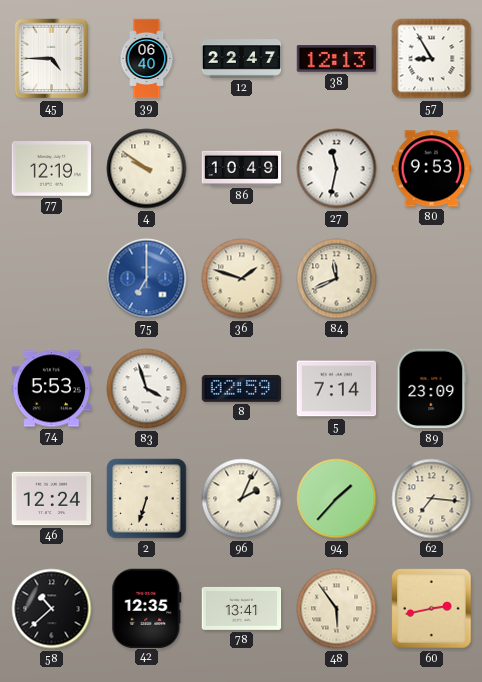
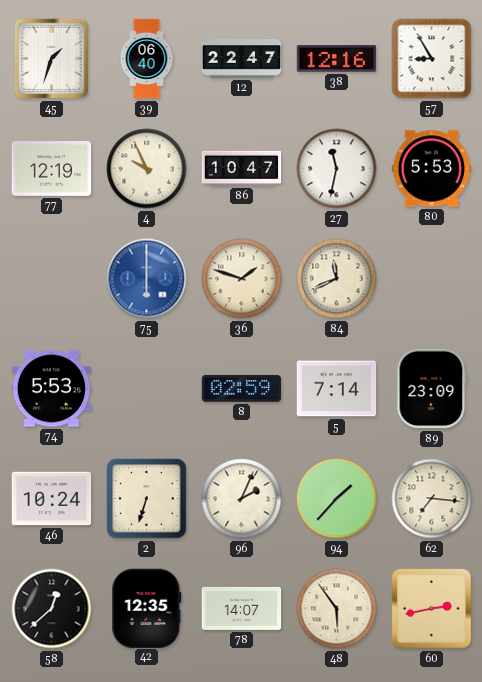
45: 4:45 -> 1:33
38: 12:13 -> 12:16
4: 9:51 -> 9:56
86: 10:49 -> 10:47
80: 9:53 -> 5:53
75: 7:00 -> 6:00
83: 3:57 -> none
46: 12:24 -> 10:24
58: 10:38 -> 12:38
78: 13:41 -> 14:07
